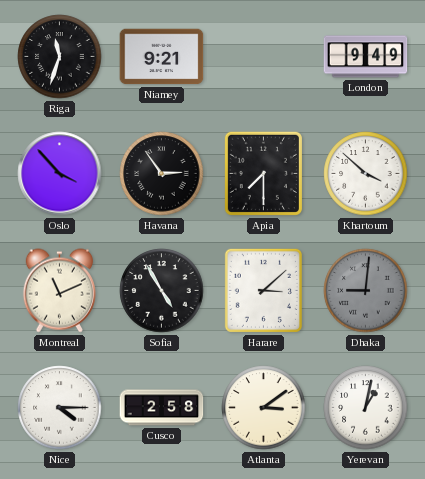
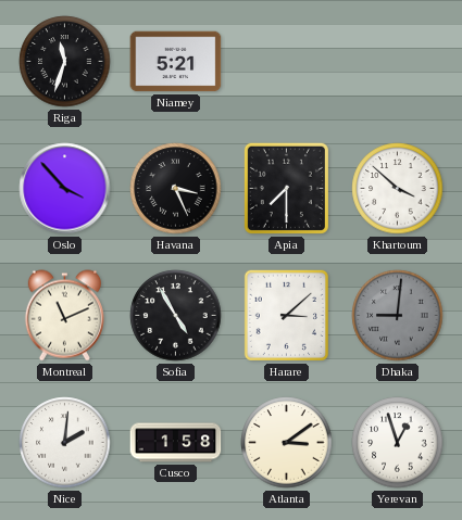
Niamey: 9:21 -> 5:21
London: 9:49 -> none
Havana: 2:54 -> 3:26
Nice: 4:15 -> 2:01
Cusco: 2:58 -> 1:58
Yerevan: 1:02 -> 12:57
